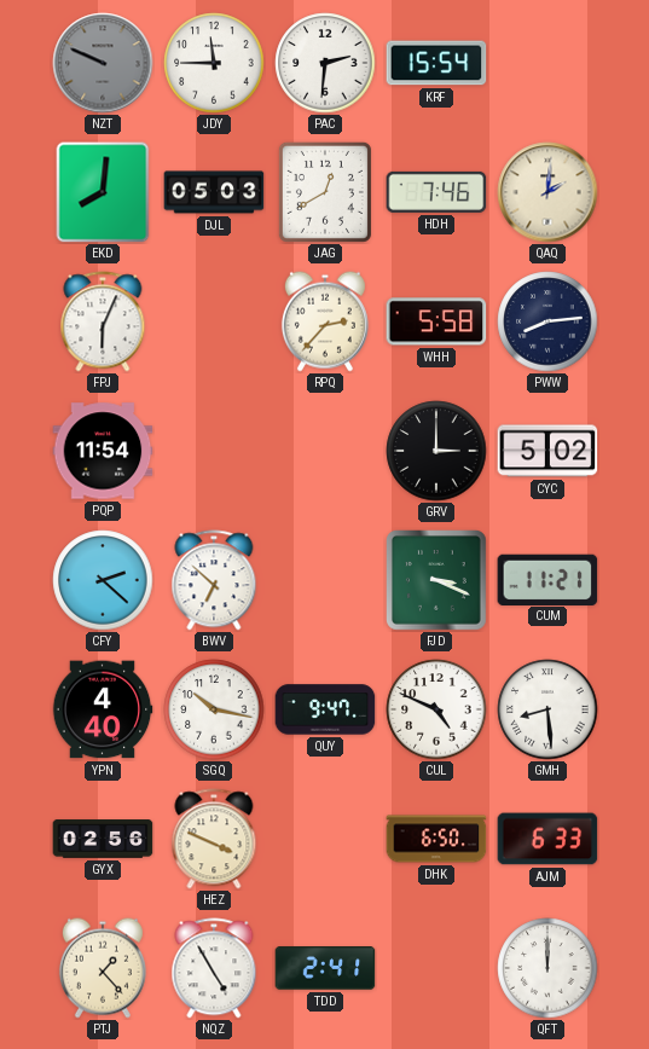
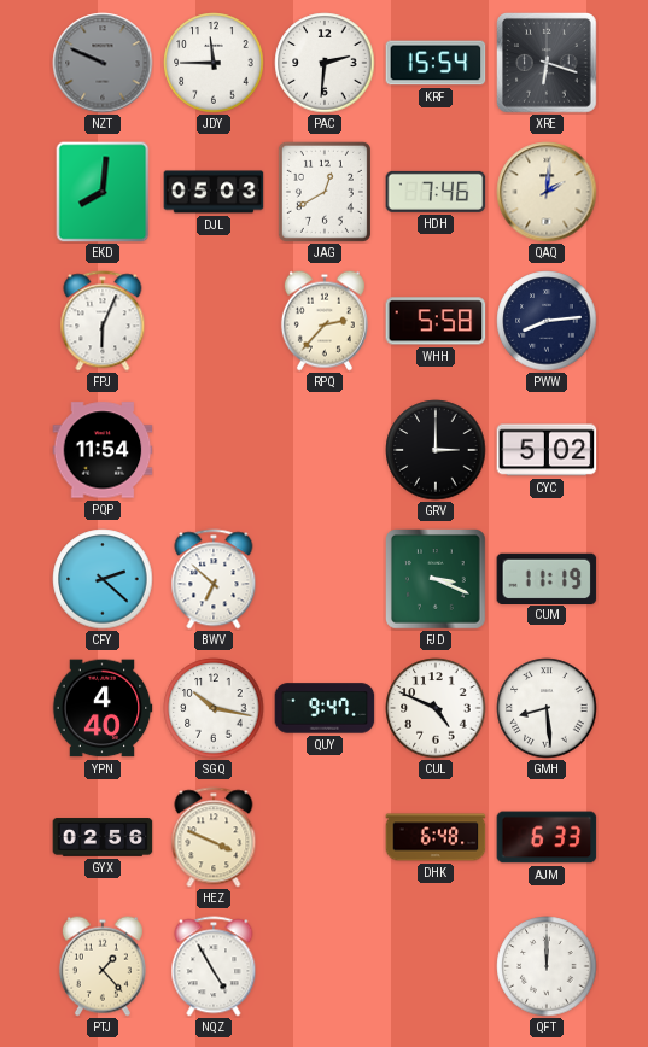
XRE: none -> 6:18
CUM: 11:21 -> 11:19
DHK: 6:50 -> 6:48
TDD: 2:41 -> none
